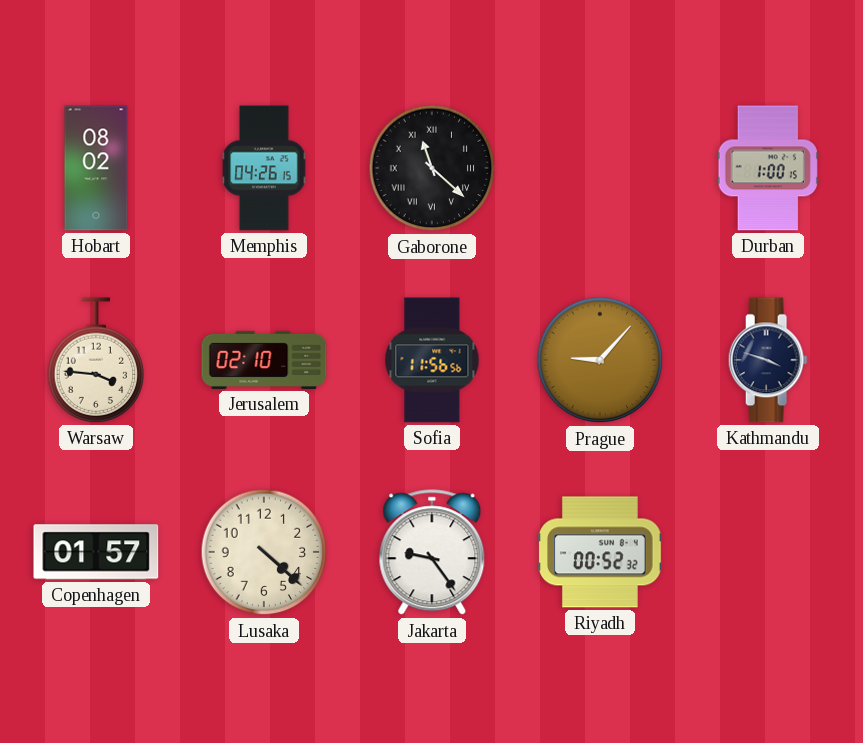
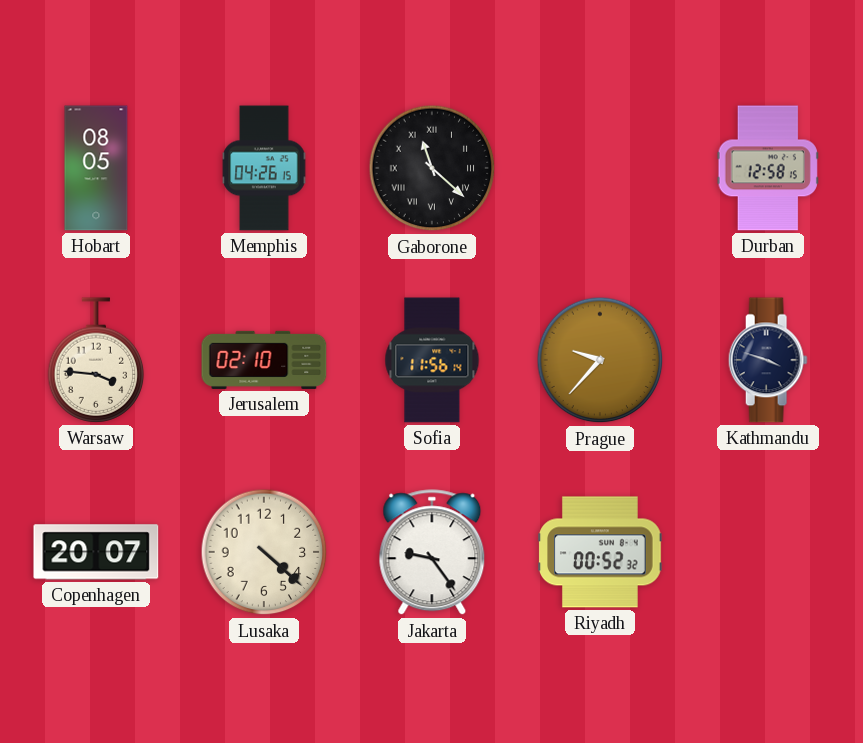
Hobart: 08:02 -> 08:05
Durban: 1:00 -> 12:58
Sofia: 11:56:56 -> 11:56:14
Prague: 9:07 -> 9:37
Copenhagen: 01:57 -> 20:07
